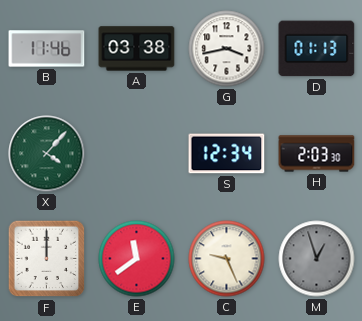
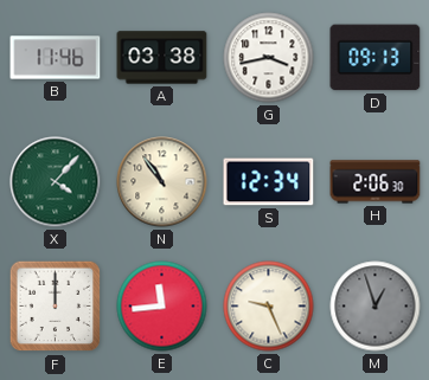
D: 01:13 -> 09:13
N: none -> 10:54
H: 2:03 -> 2:06
E: 11:39 -> 11:44
